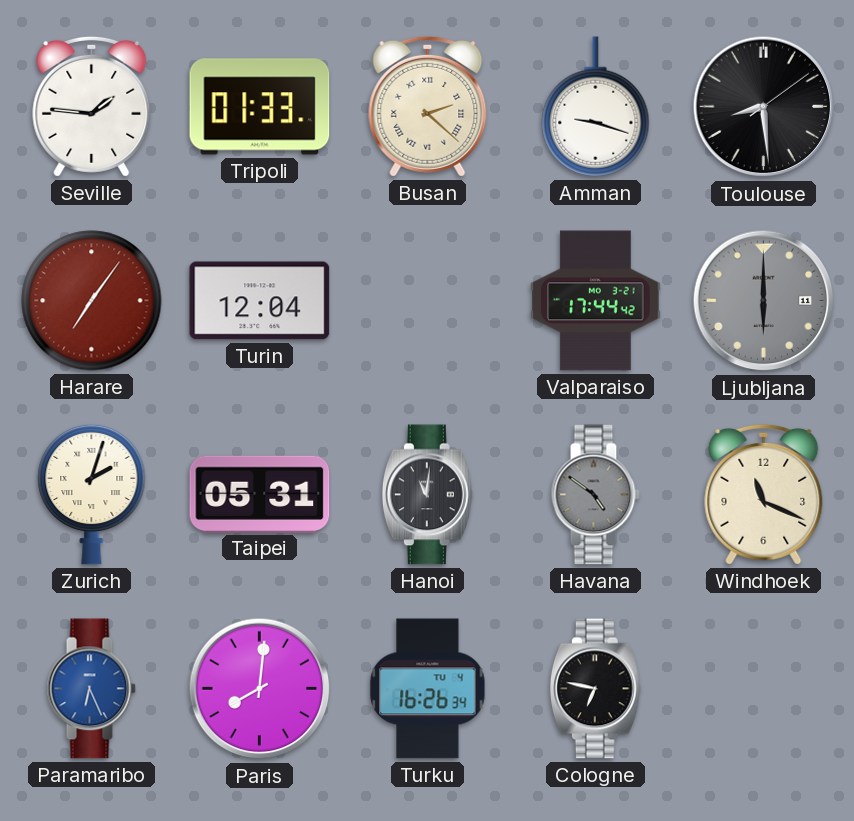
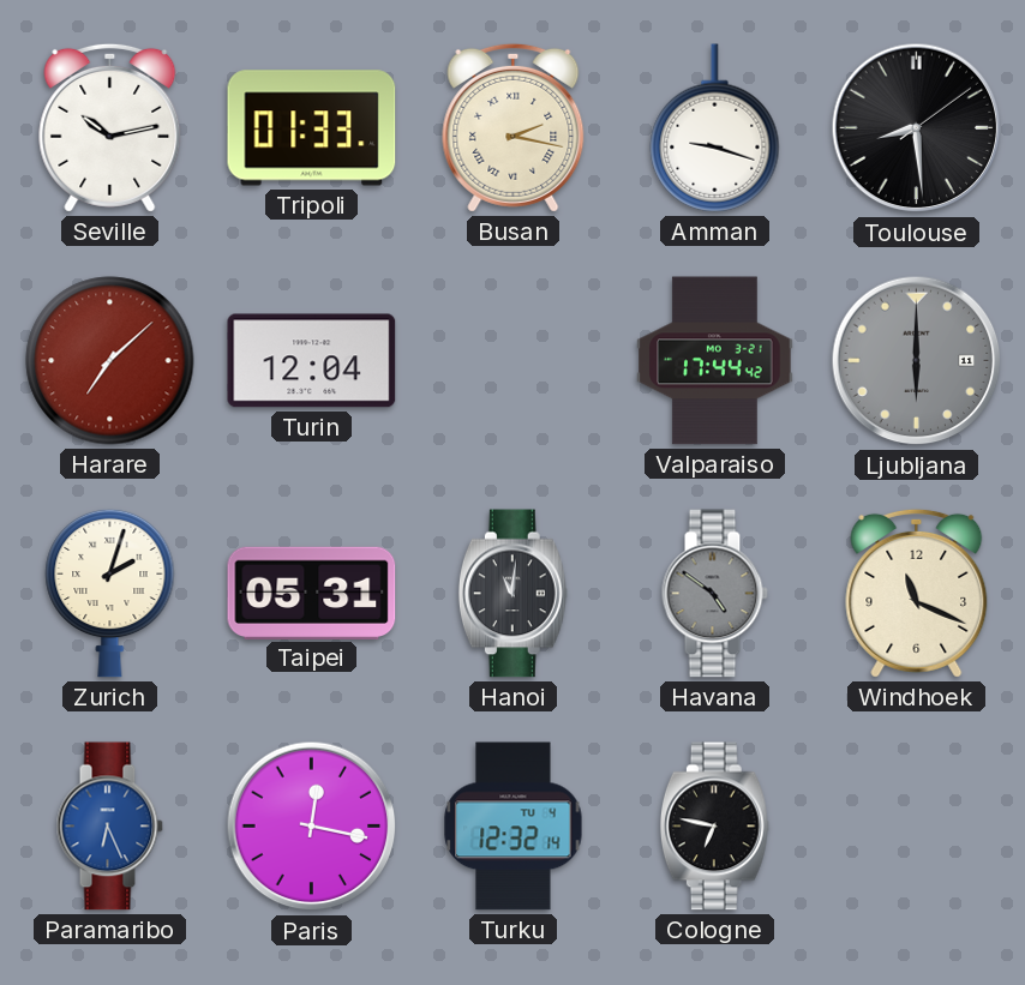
Seville: 1:46 -> 10:13
Busan: 2:22 -> 2:17
Harare: 7:06 -> 7:08
Paris: 8:01 -> 12:17
Turku: 16:26 -> 12:32
